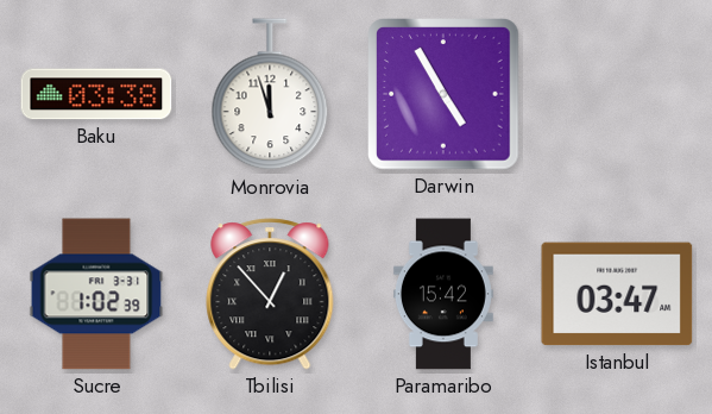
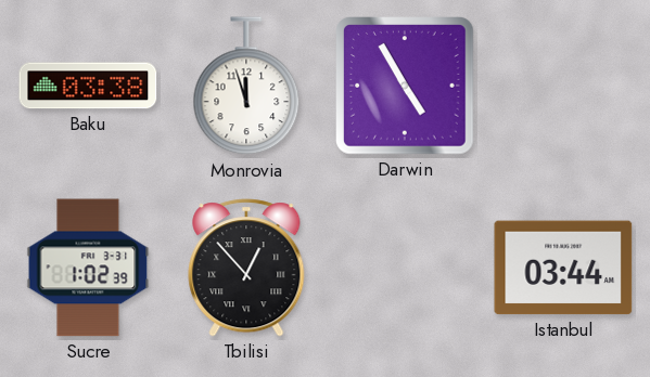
Paramaribo: 15:42 -> none
Istanbul: 03:47 -> 03:44
